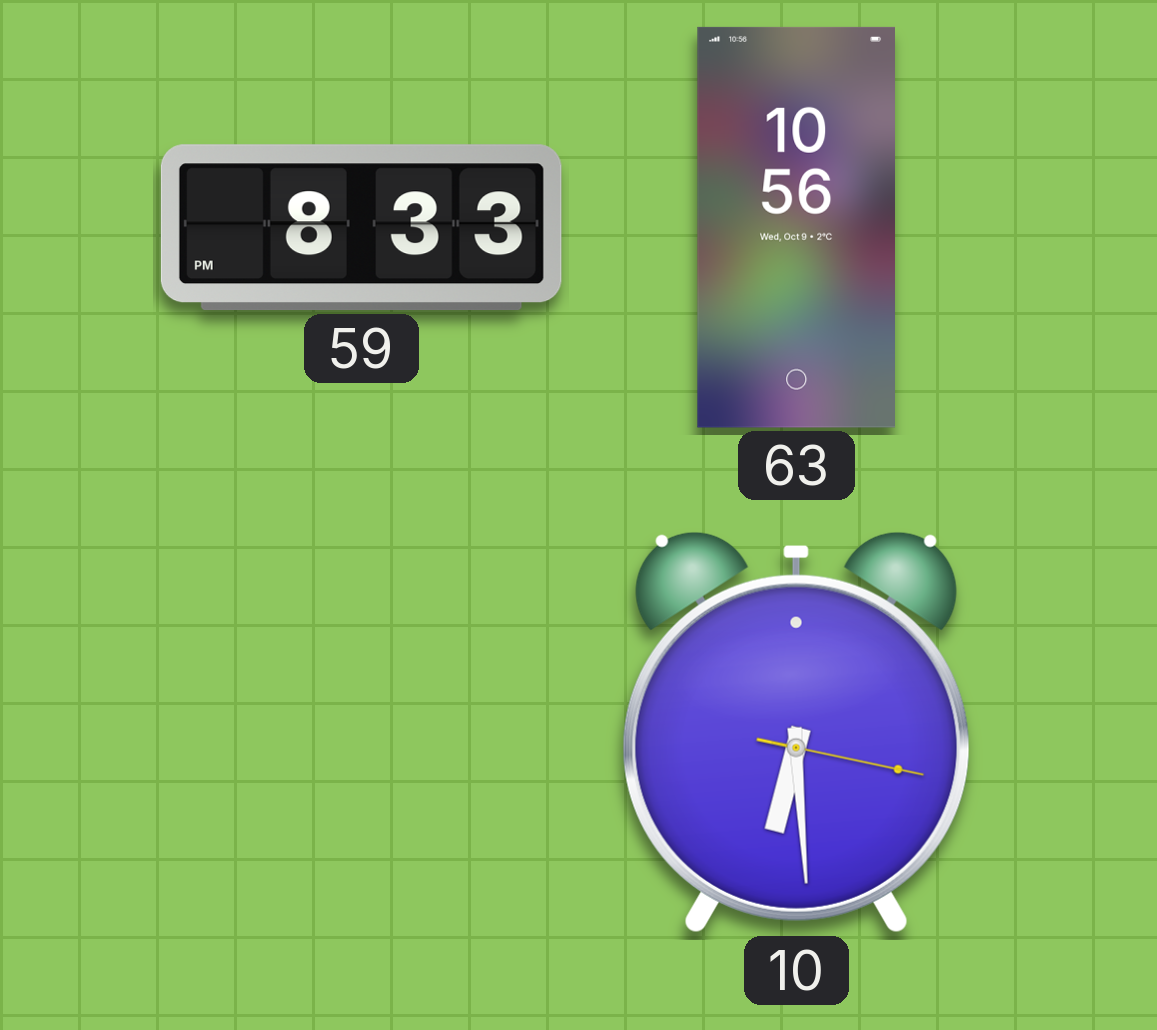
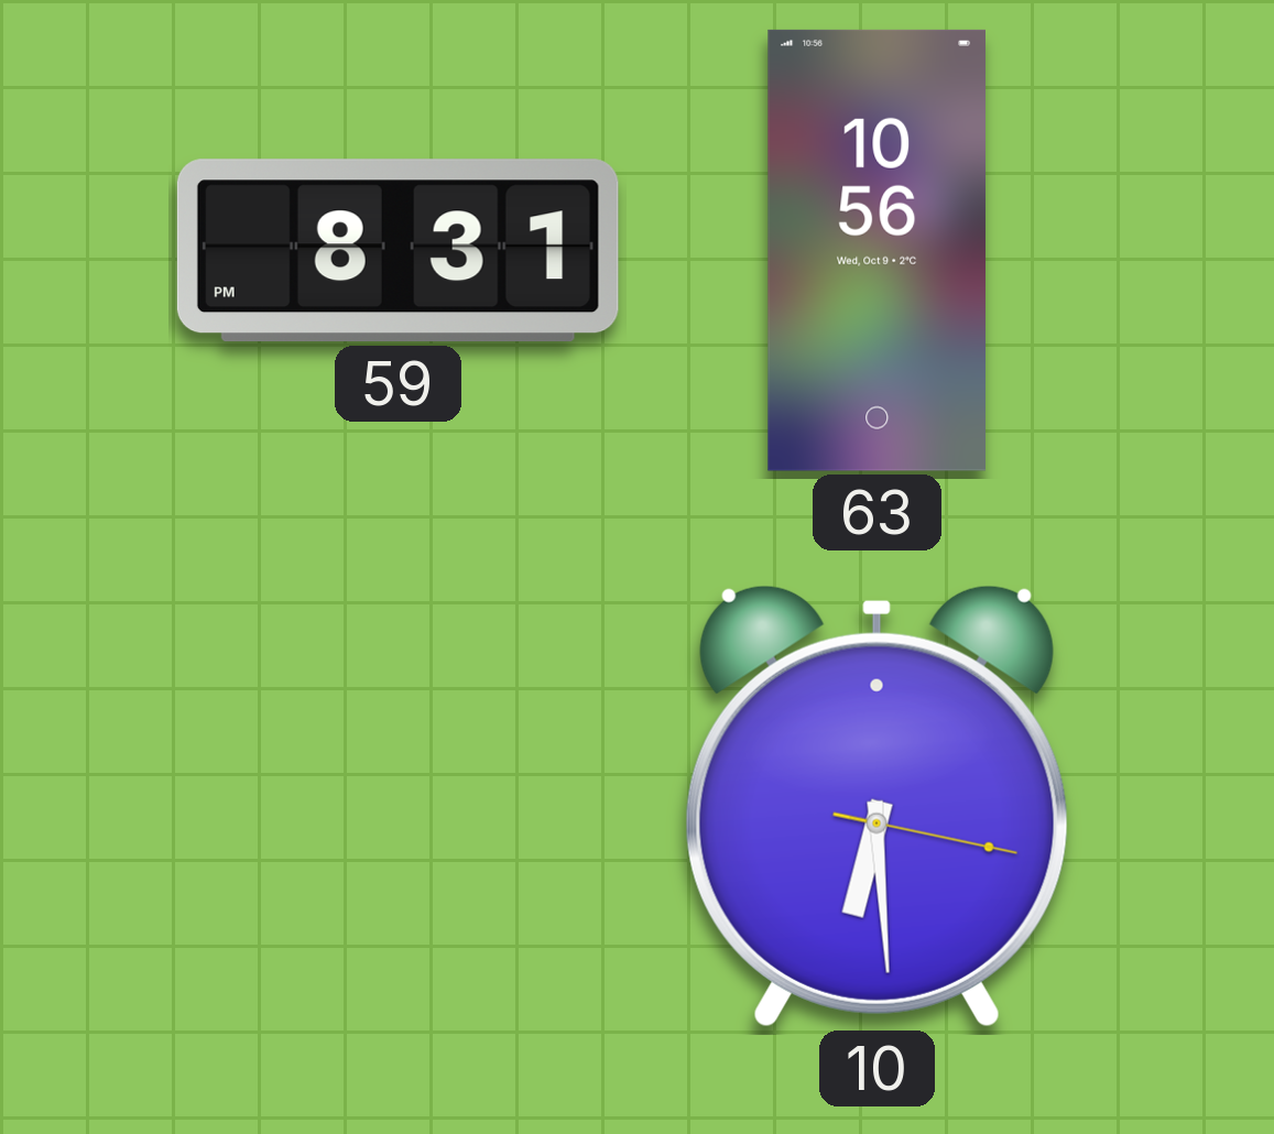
59: 8:33 -> 8:31
